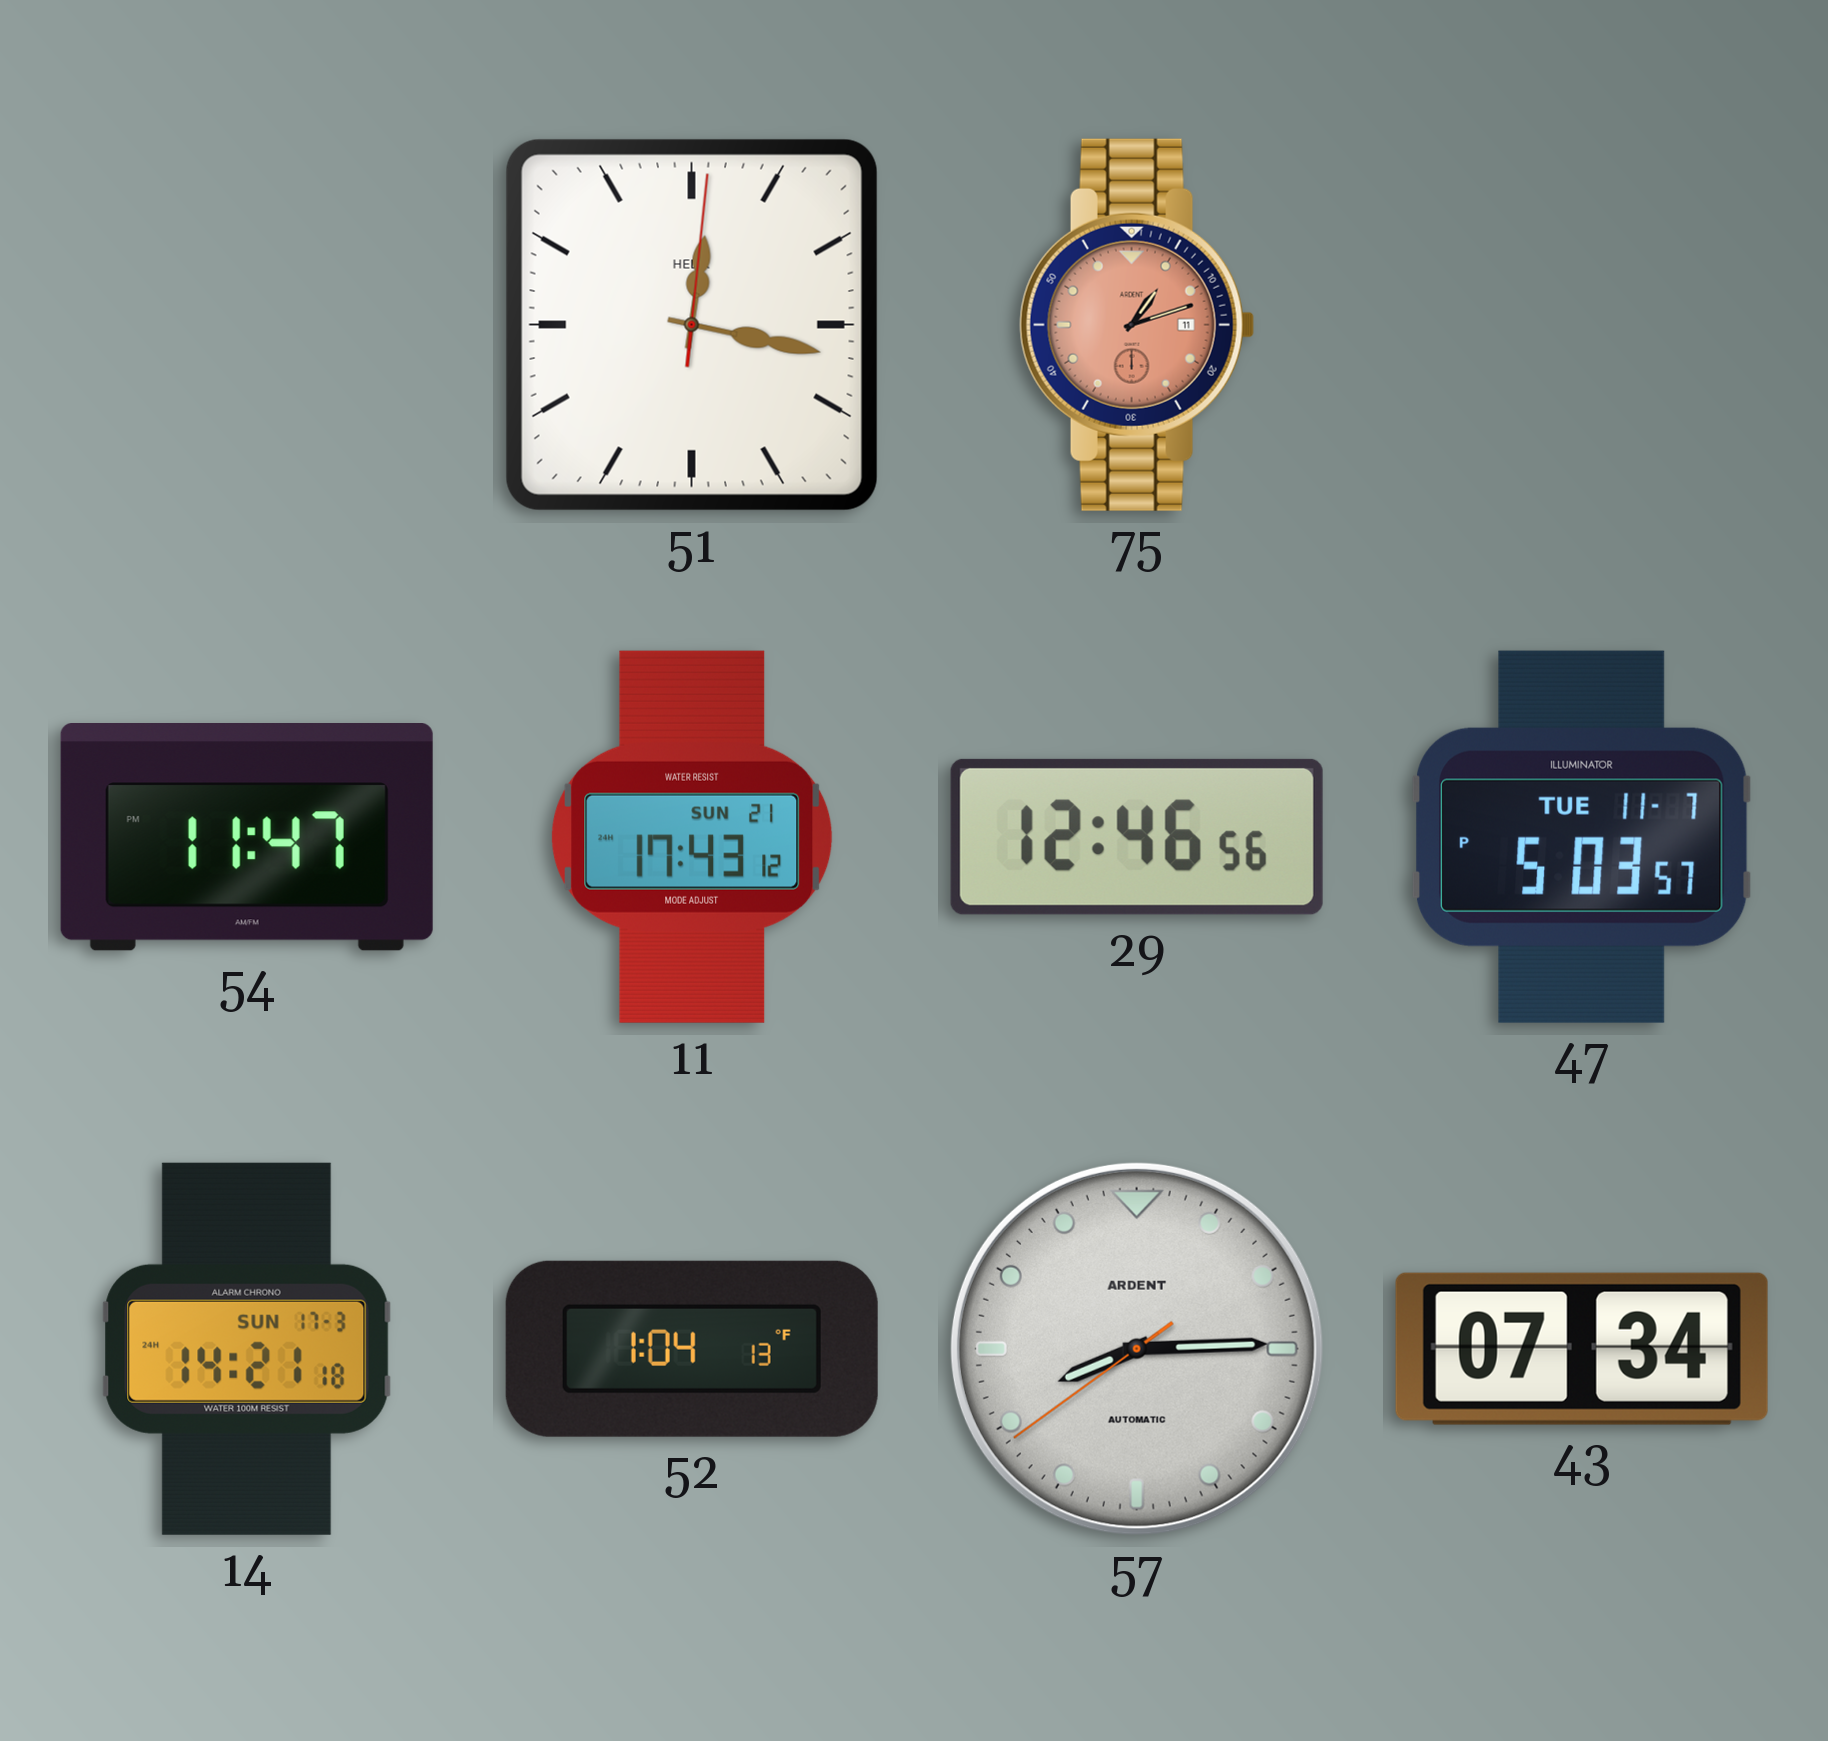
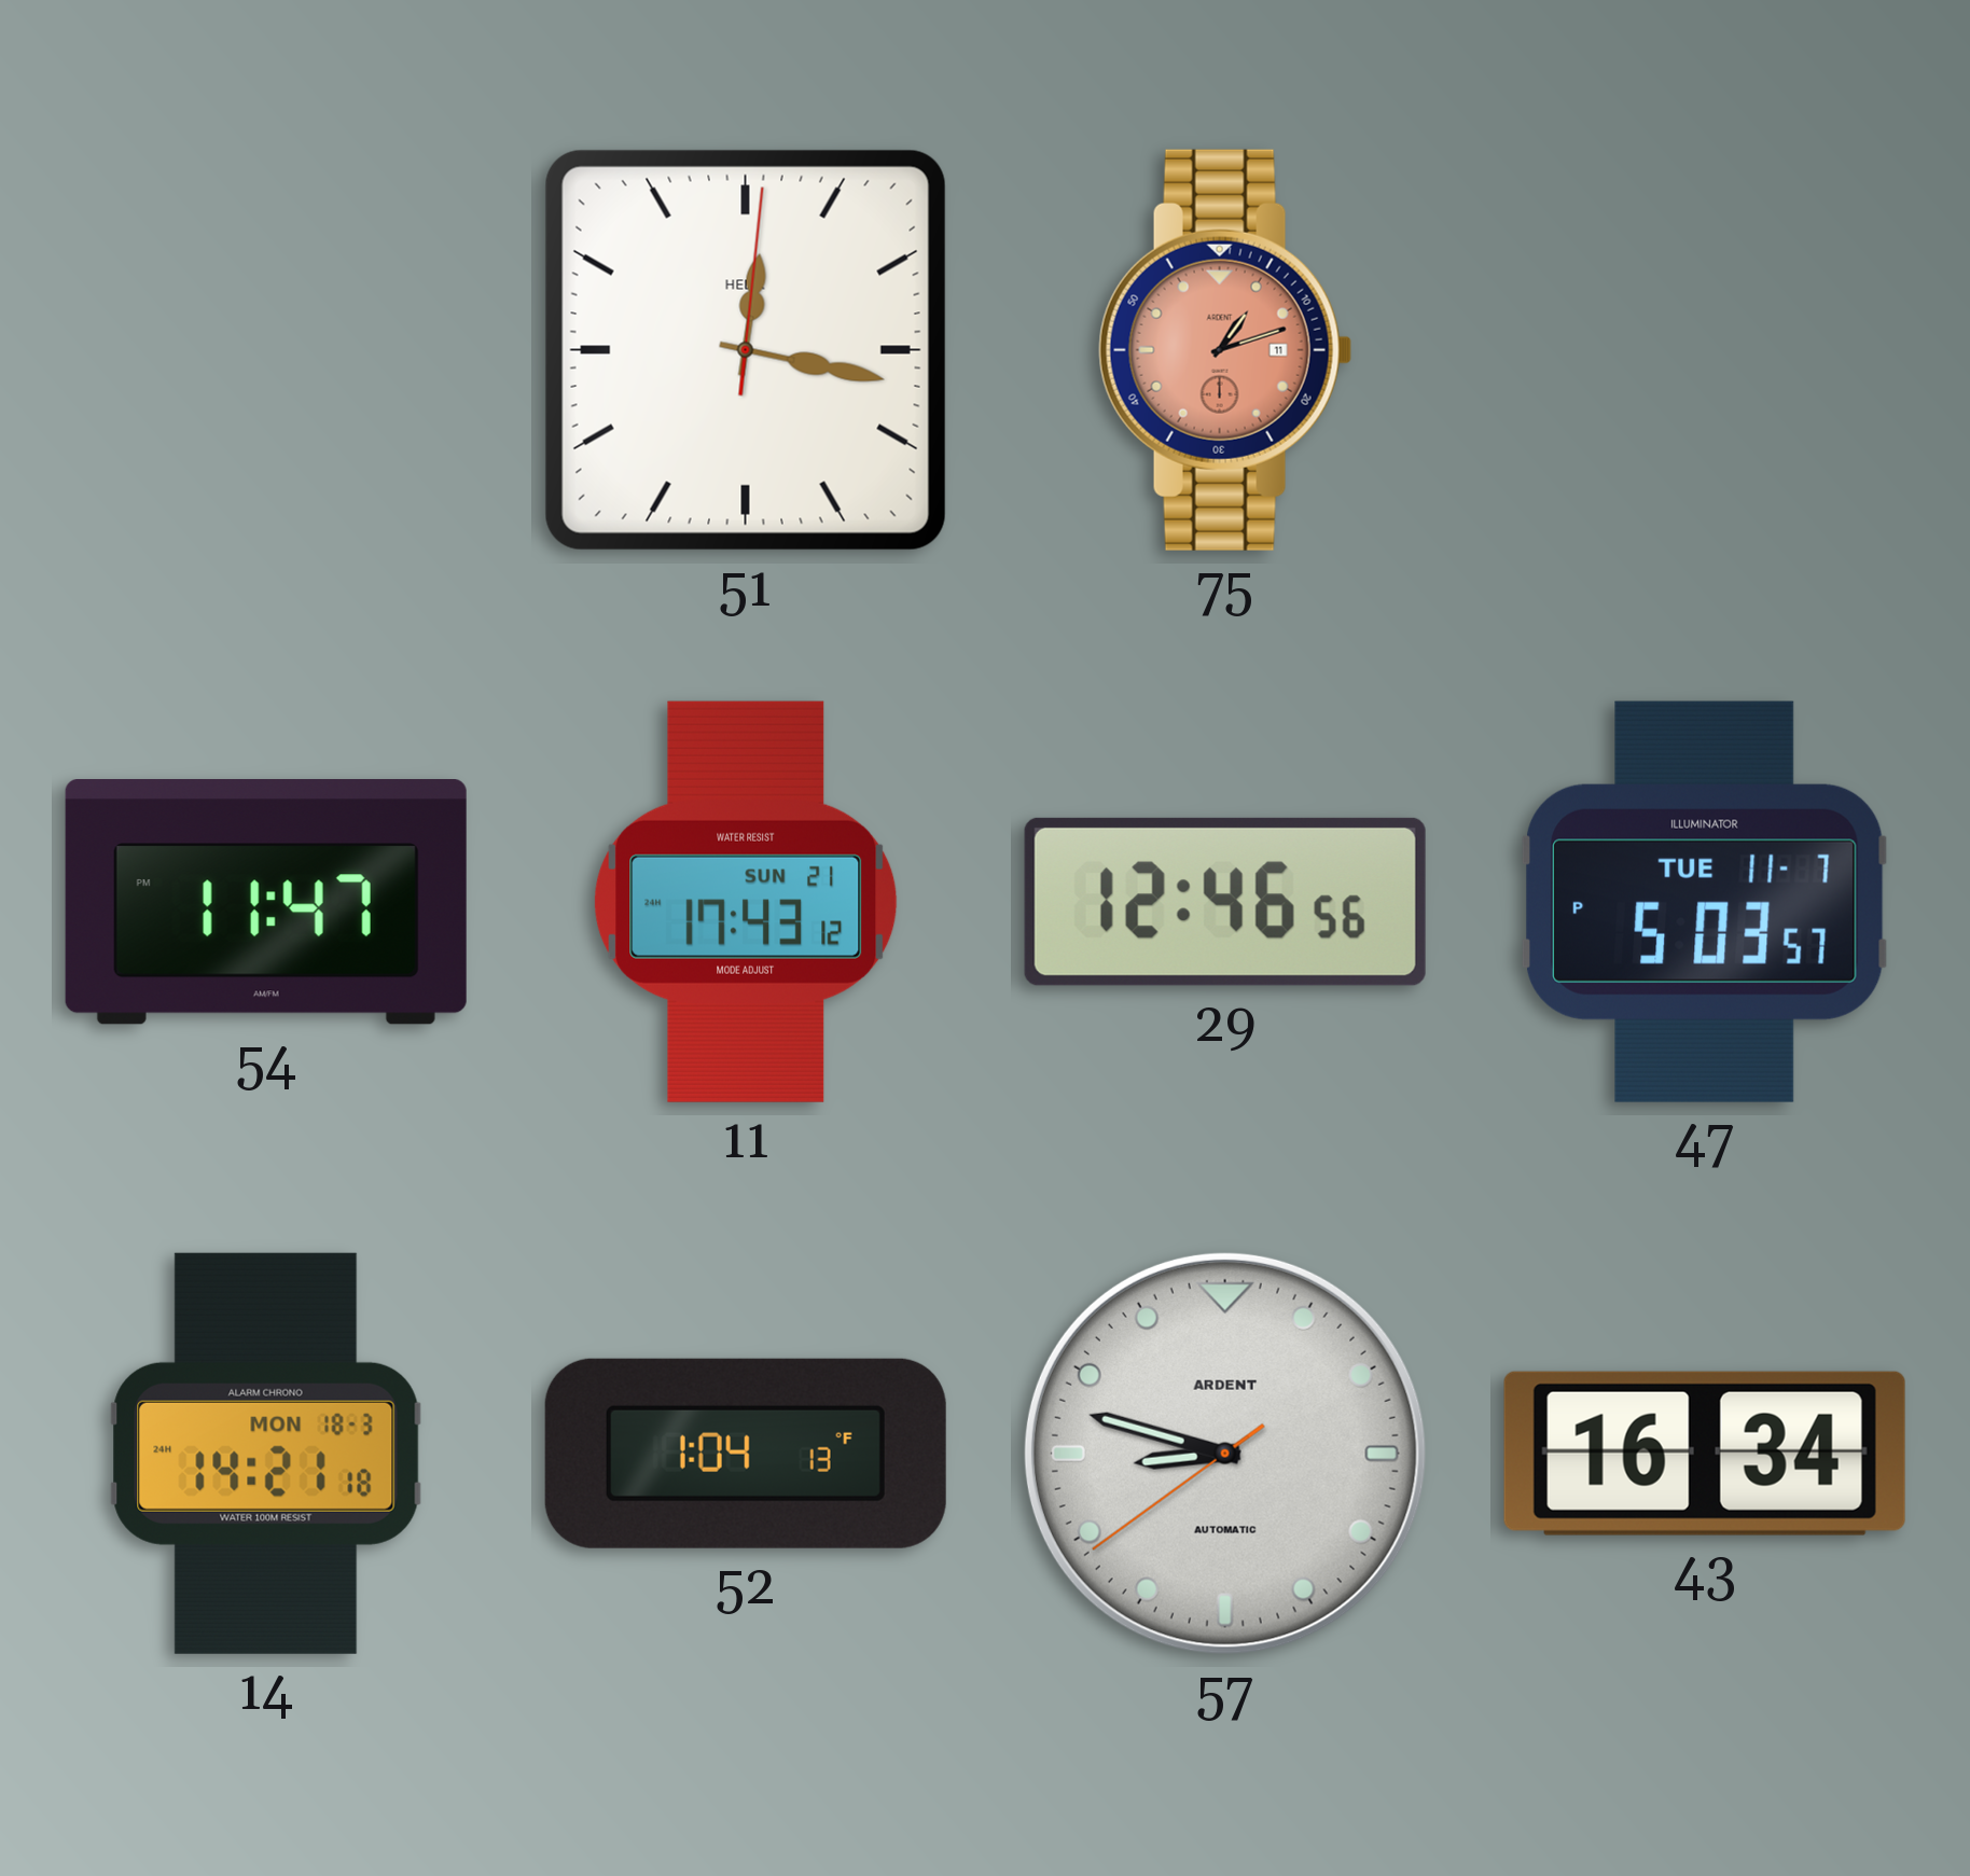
14 date: SUN 17-3 -> MON 18-3
57: 8:14 -> 8:47
43: 07:34 -> 16:34
